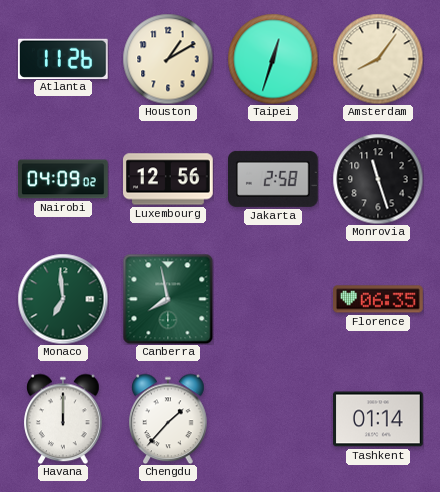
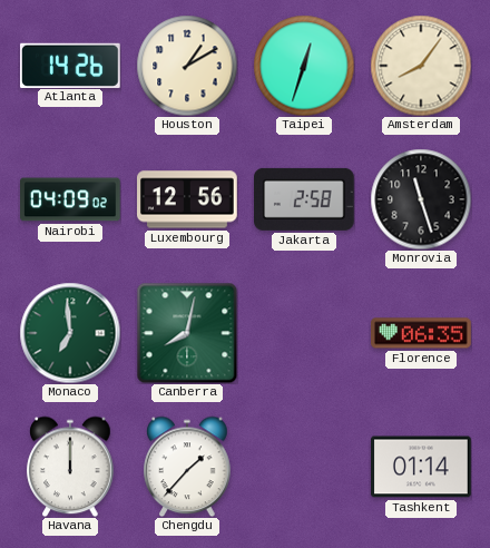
Atlanta: 11:26 -> 14:26
Canberra: 7:58 -> 8:02
